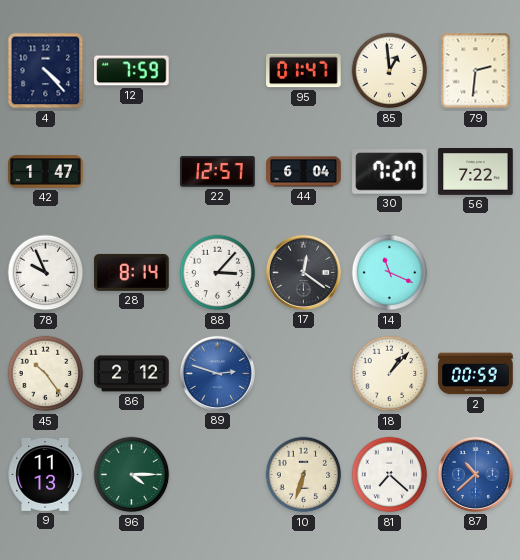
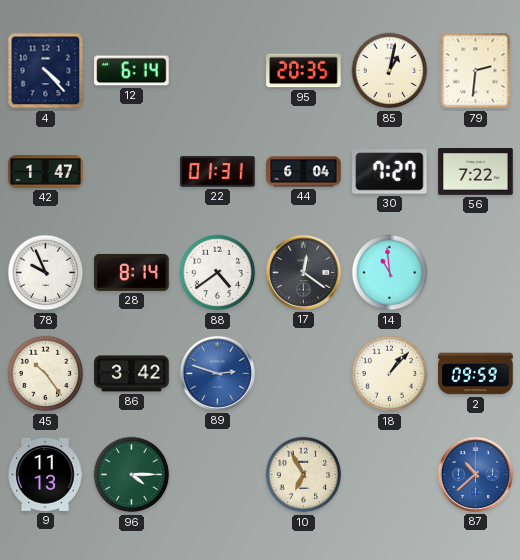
12: 7:59 -> 6:14
95: 01:47 -> 20:35
85: 12:59 -> 1:02
22: 12:57 -> 01:31
88: 3:07 -> 4:39
14: 11:19 -> 10:59
86: 2:12 -> 3:42
2: 00:59 -> 09:59
10: 6:33 -> 6:55
81: 7:22 -> none
